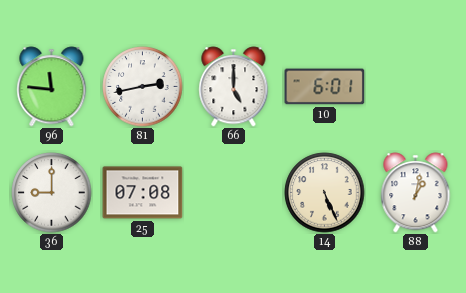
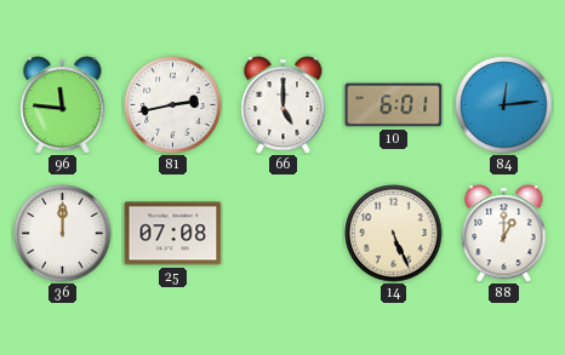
84: none -> 12:14
36: 9:00 -> 12:00
88: 1:02 -> 1:00
